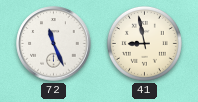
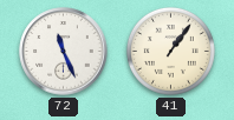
41: 8:58 -> 1:06
